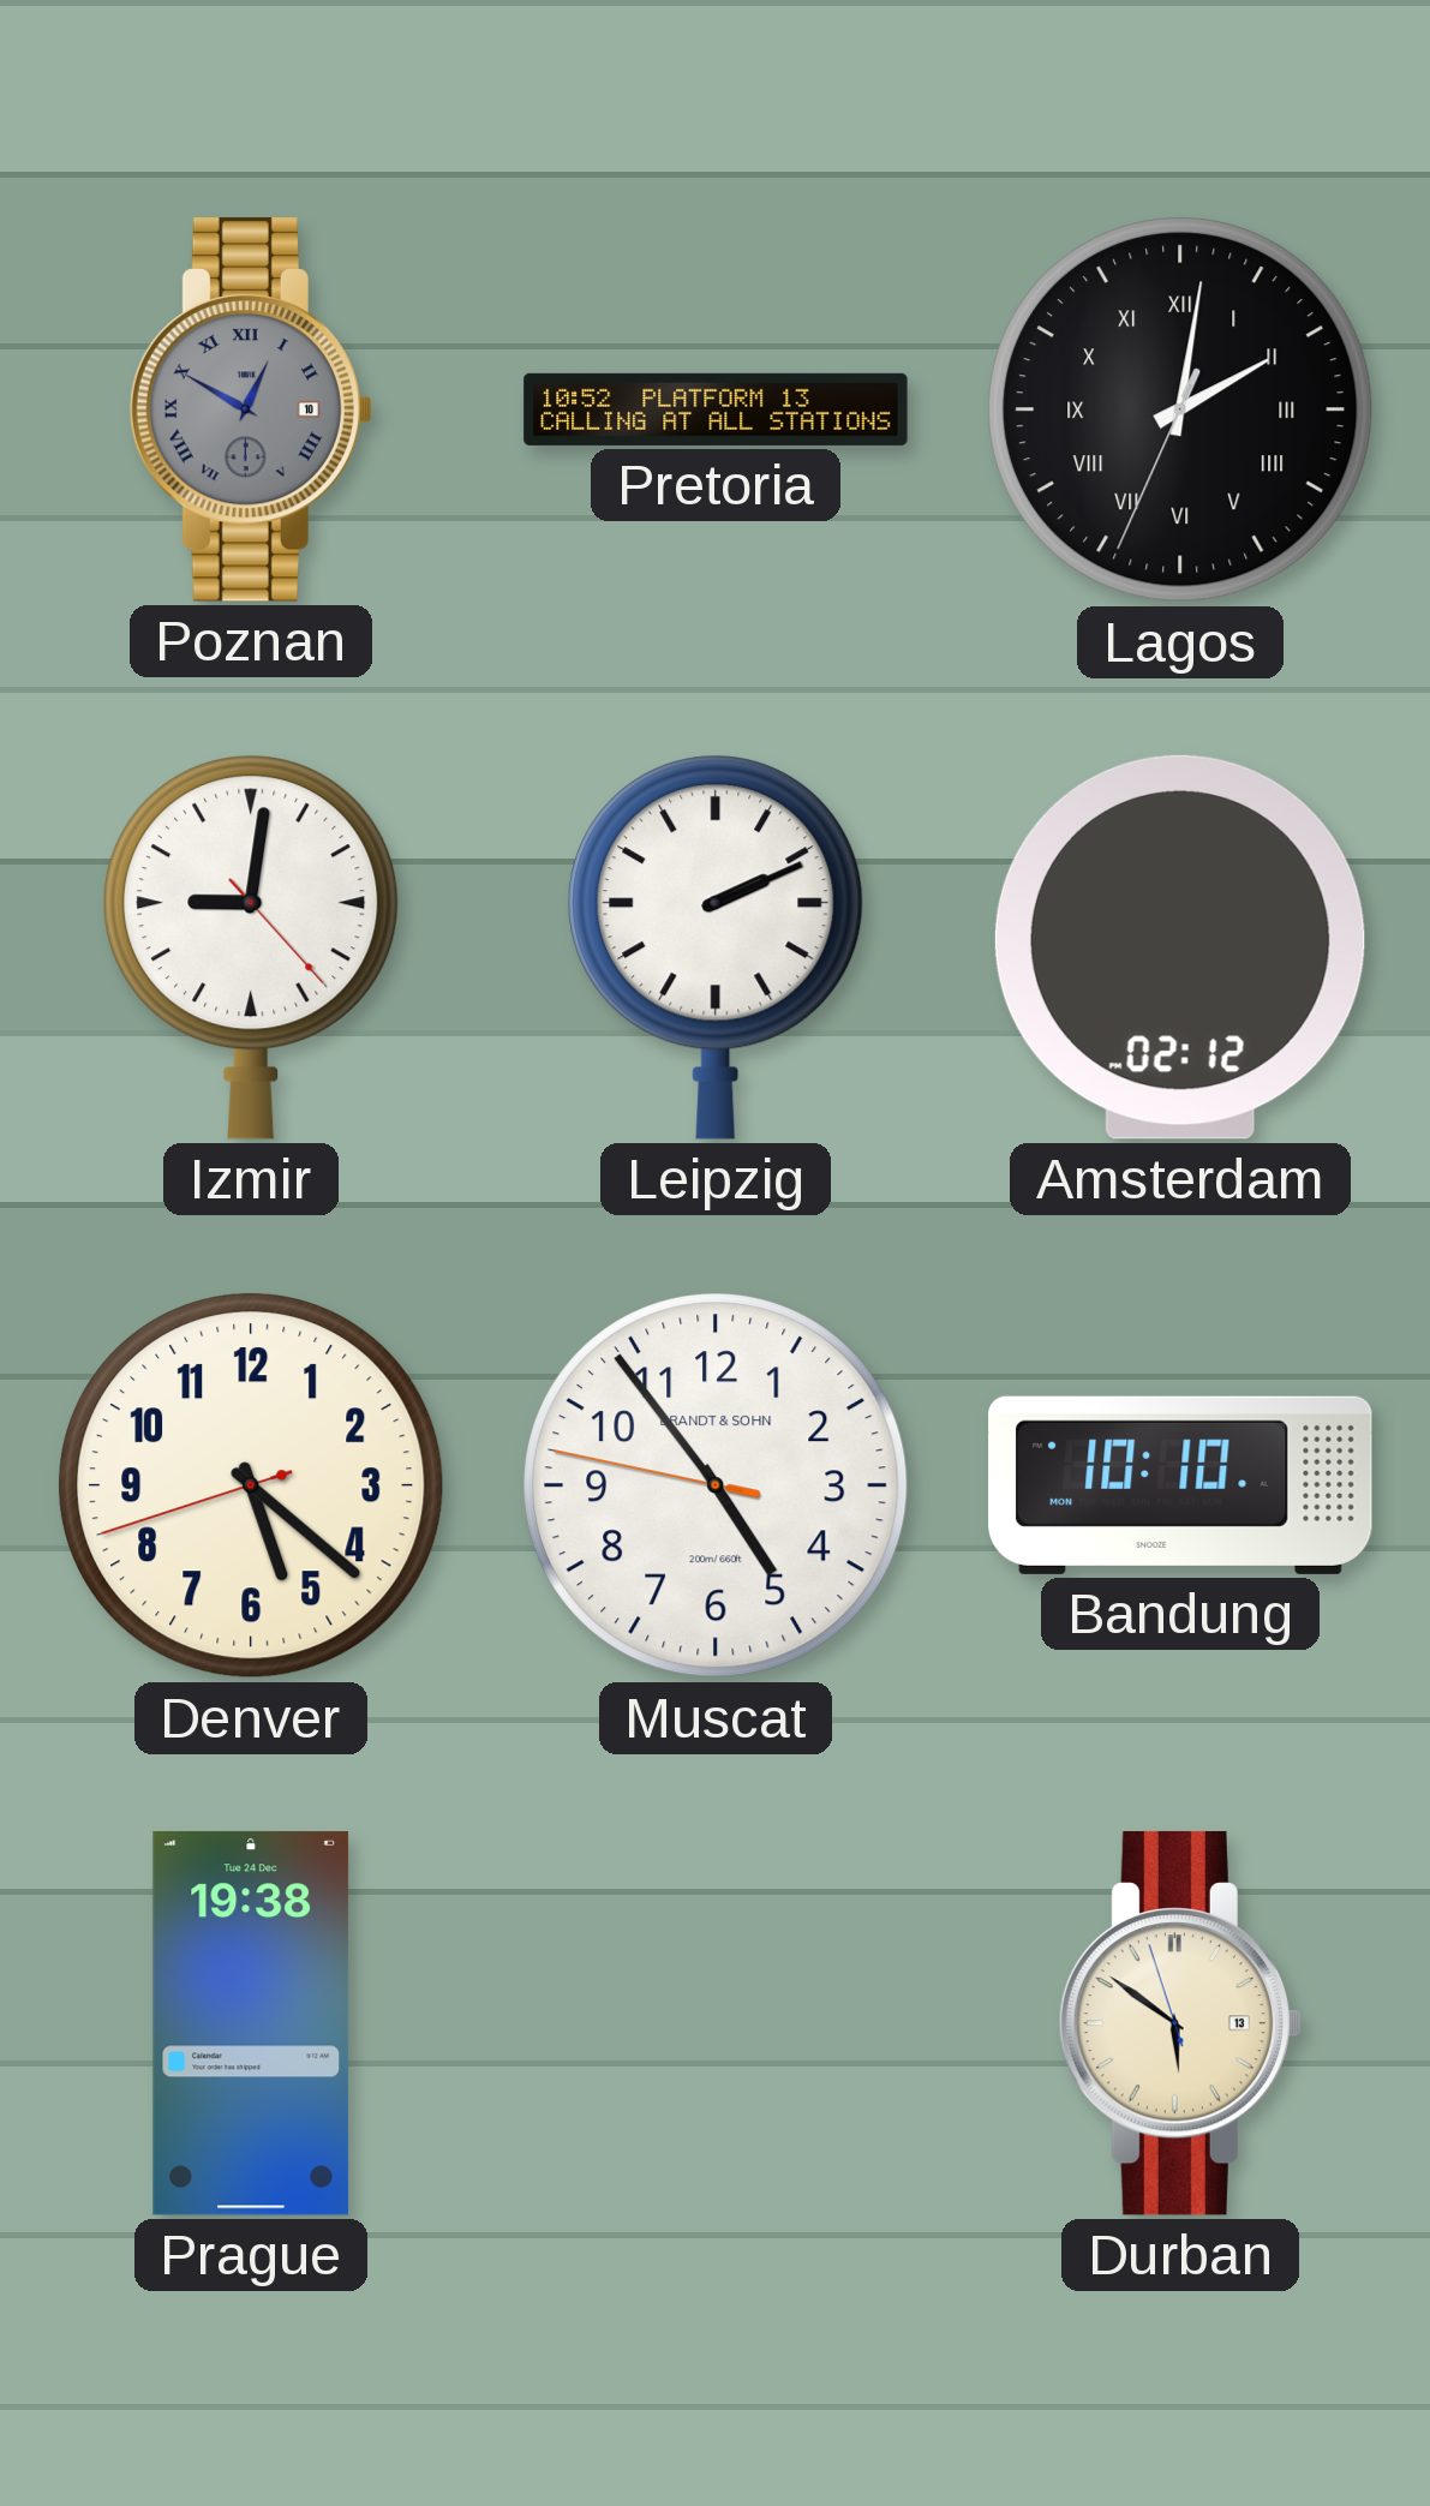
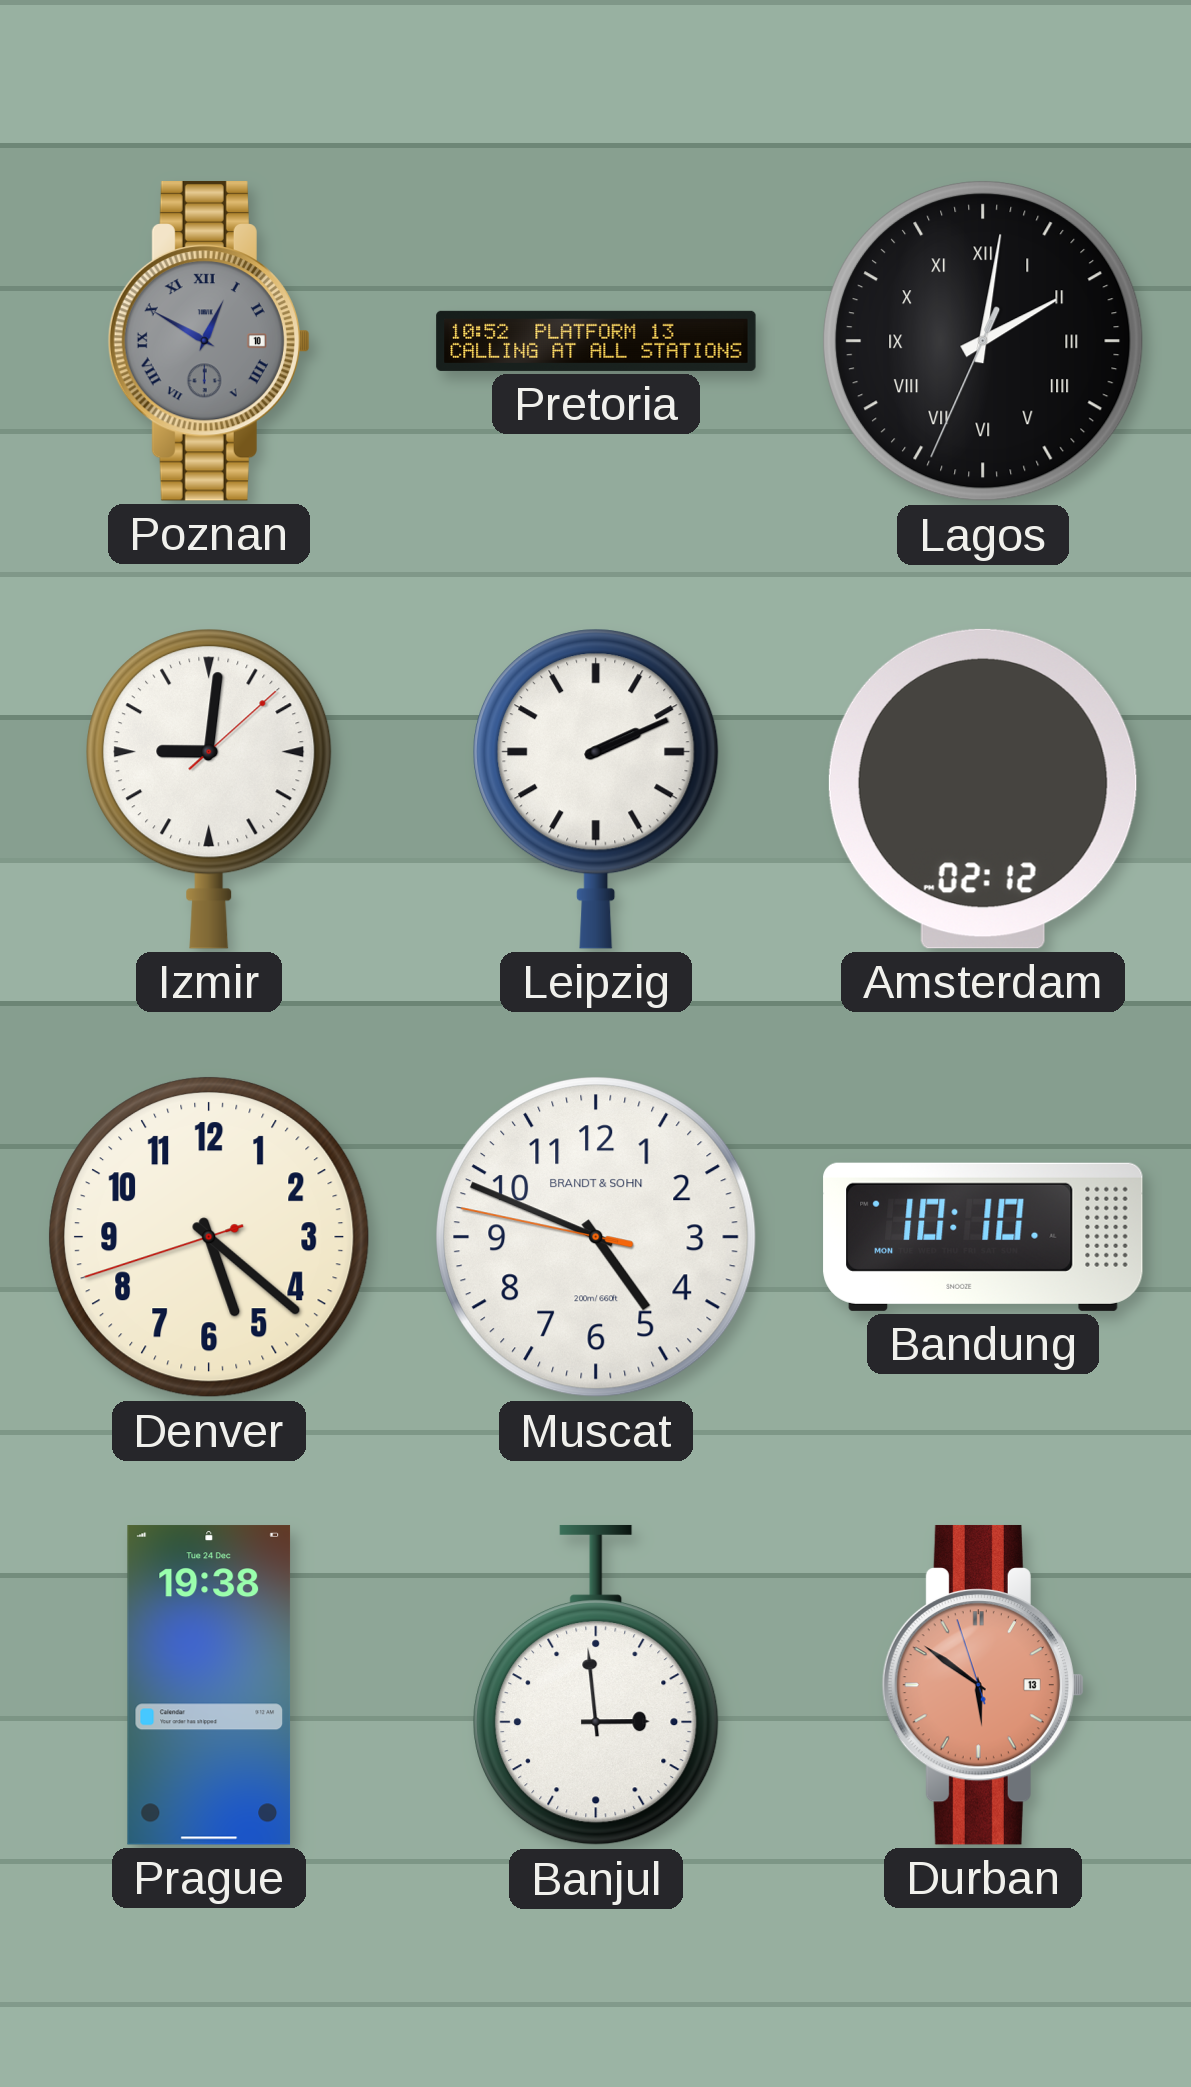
Izmir: 9:01:23 -> 9:01:08
Muscat: 4:53 -> 4:48
Banjul: none -> 2:59
Durban dial: cream -> salmon
